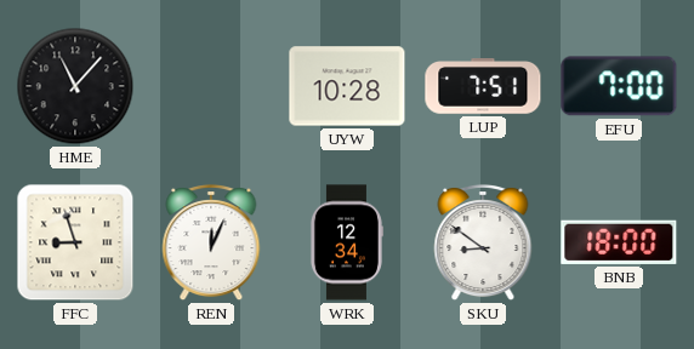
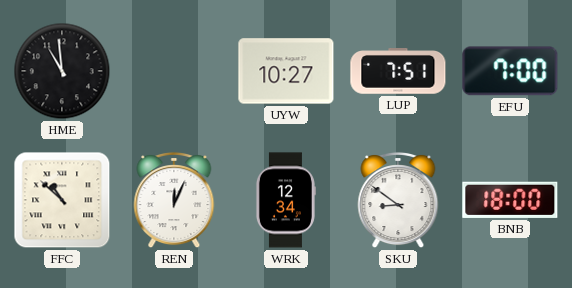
HME: 11:07 -> 10:59
UYW: 10:28 -> 10:27
FFC: 8:57 -> 10:52
